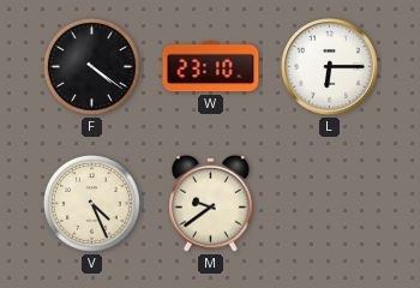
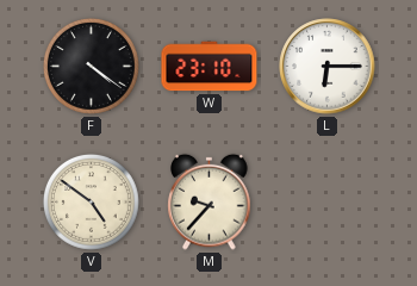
V: 4:26 -> 4:51
M: 9:39 -> 9:37
